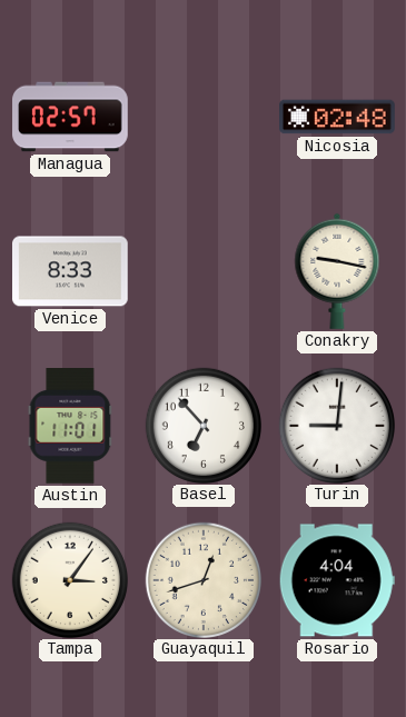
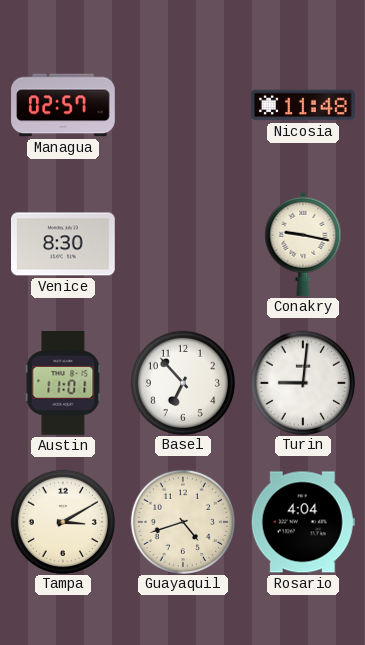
Nicosia: 02:48 -> 11:48
Venice: 8:33 -> 8:30
Tampa: 3:06 -> 3:10
Guayaquil: 12:42 -> 4:42
